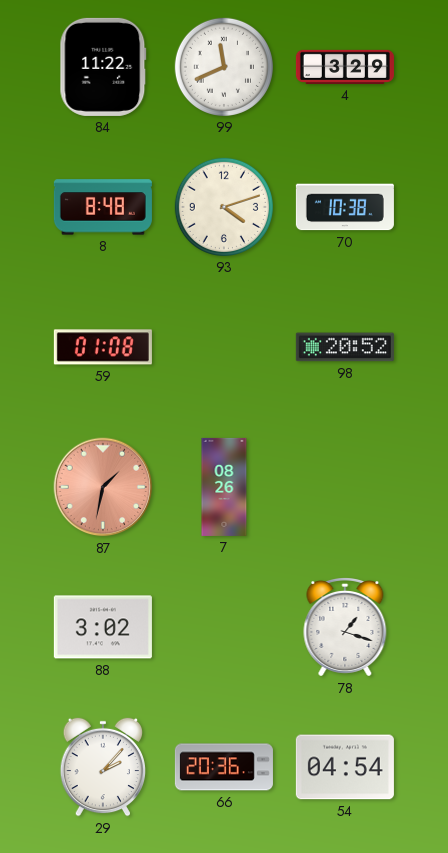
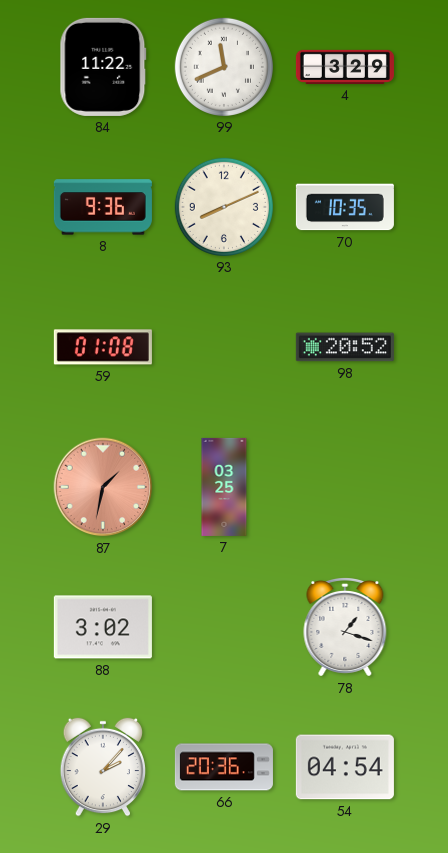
8: 8:48 -> 9:36
93: 4:12 -> 8:11
70: 10:38 -> 10:35
7: 08:26 -> 03:25
